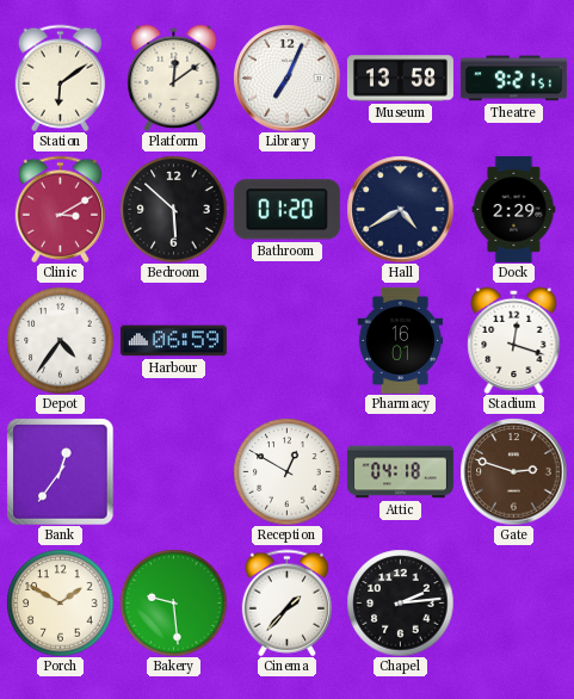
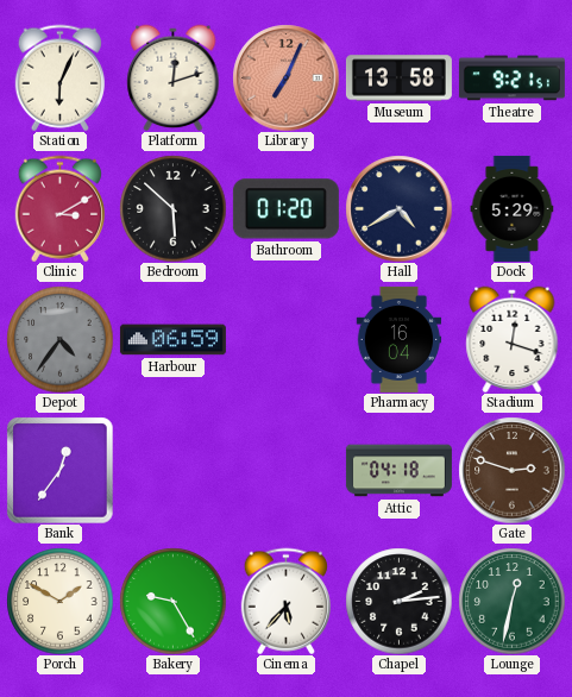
Station: 6:09 -> 6:04
Platform: 12:09 -> 12:12
Library dial: white -> salmon
Dock: 2:29 -> 5:29
Depot dial: white -> grey
Pharmacy: 16:01 -> 16:04
Reception: 12:50 -> none
Bakery: 9:29 -> 9:25
Cinema: 1:37 -> 5:37
Lounge: none -> 12:32
